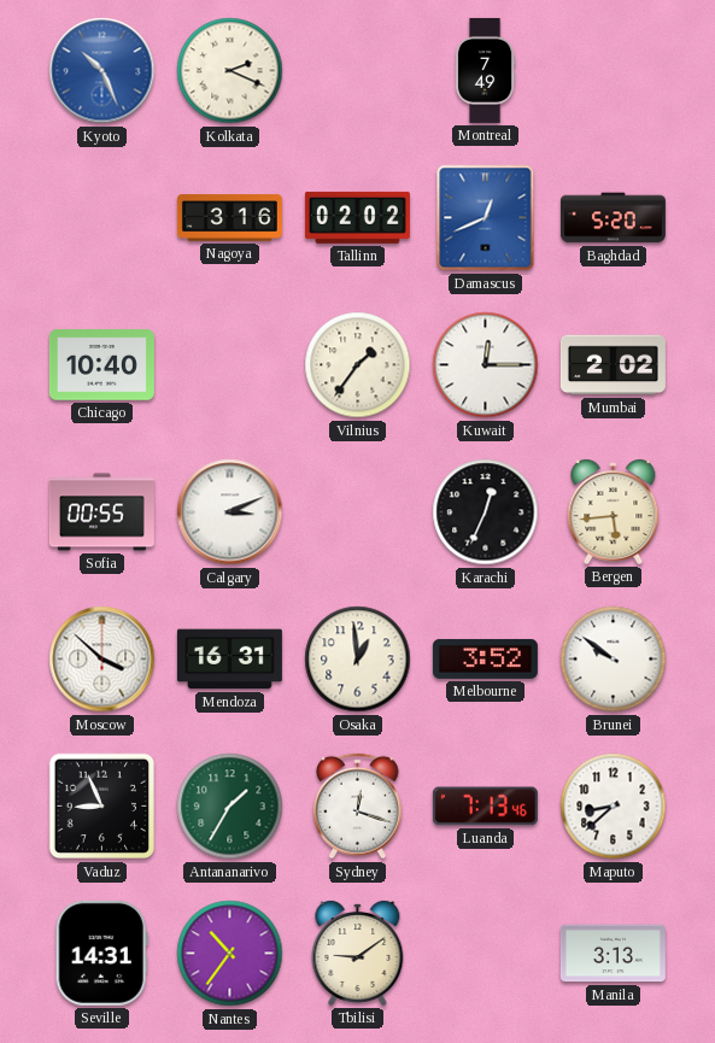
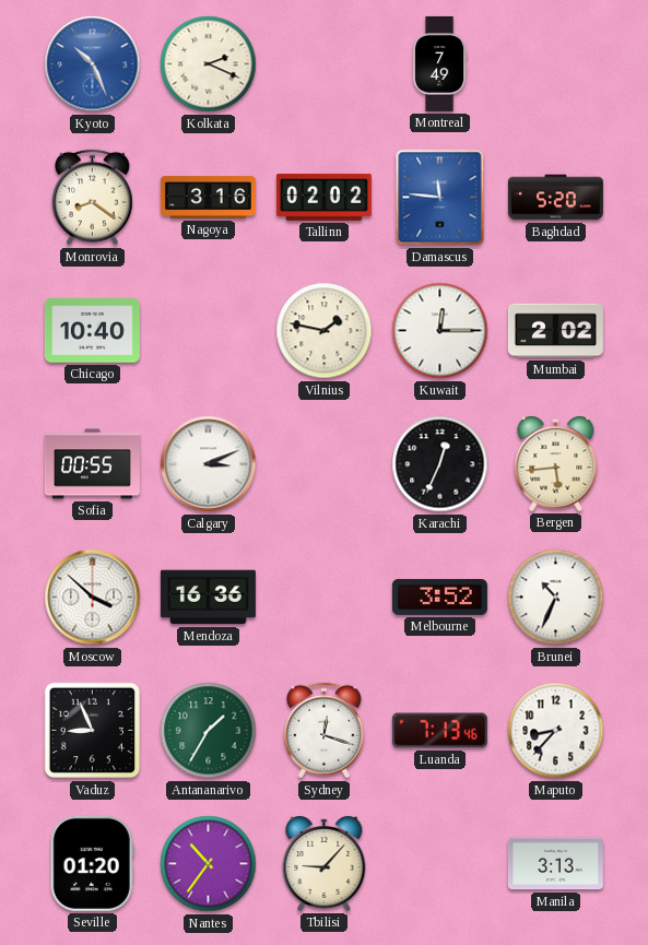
Monrovia: none -> 8:21
Damascus: 12:41 -> 11:46
Vilnius: 1:36 -> 1:47
Mendoza: 16:31 -> 16:36
Osaka: 12:59 -> none
Brunei: 9:51 -> 10:34
Maputo: 8:38 -> 8:37
Seville: 14:31 -> 01:20
Tbilisi: 9:09 -> 9:07
